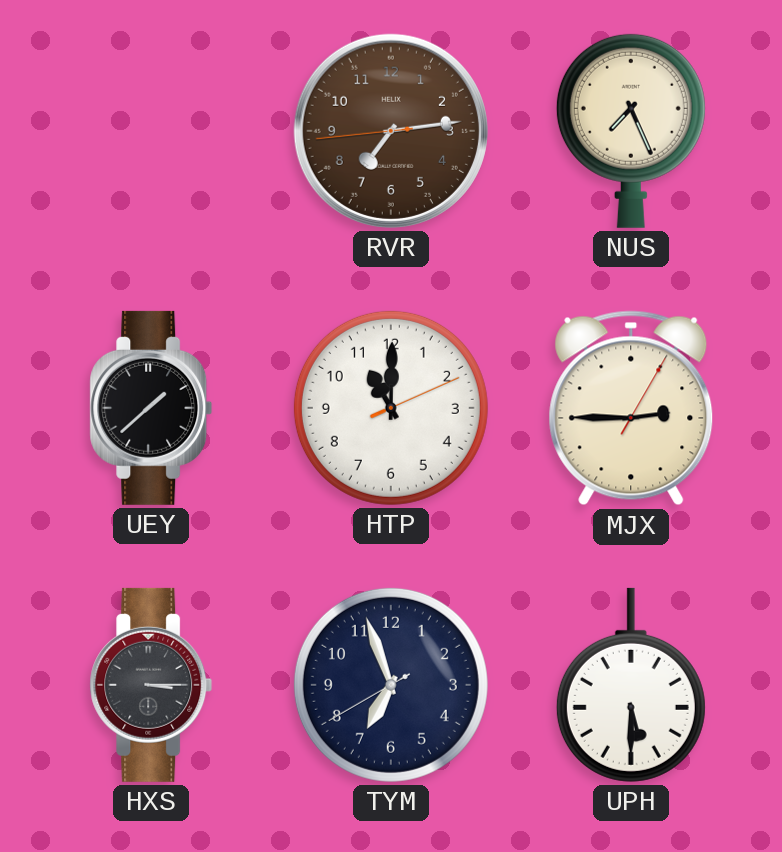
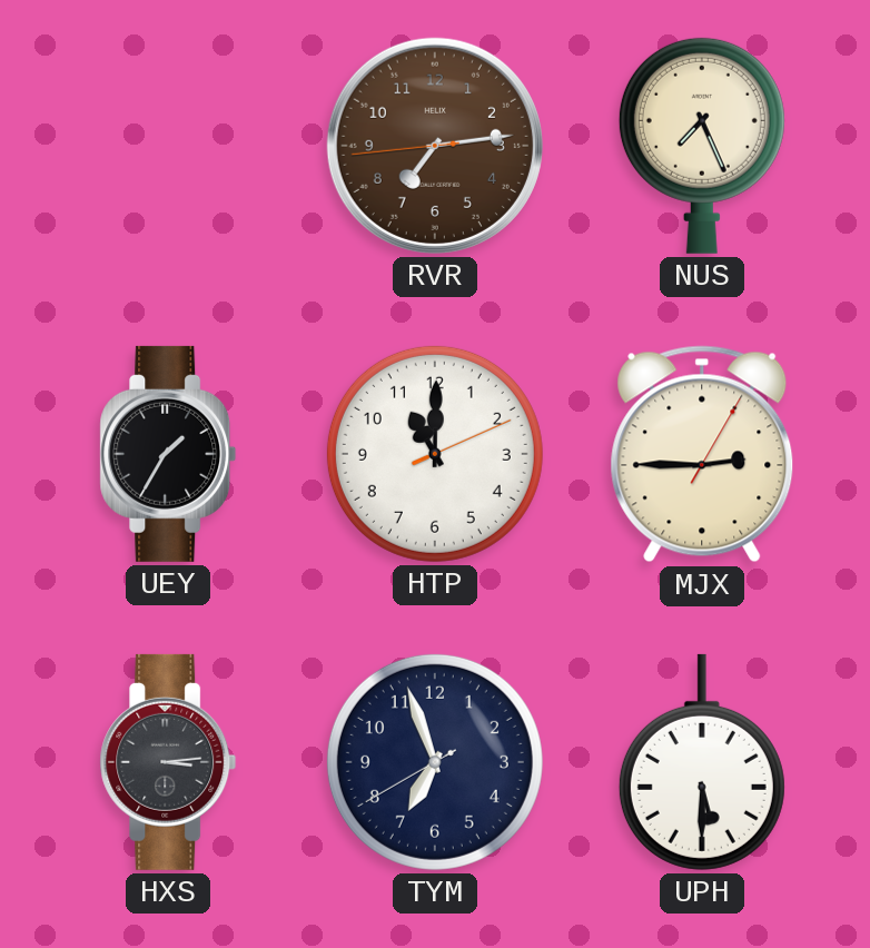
UEY: 1:38 -> 1:35
HXS: 3:15 -> 3:14
